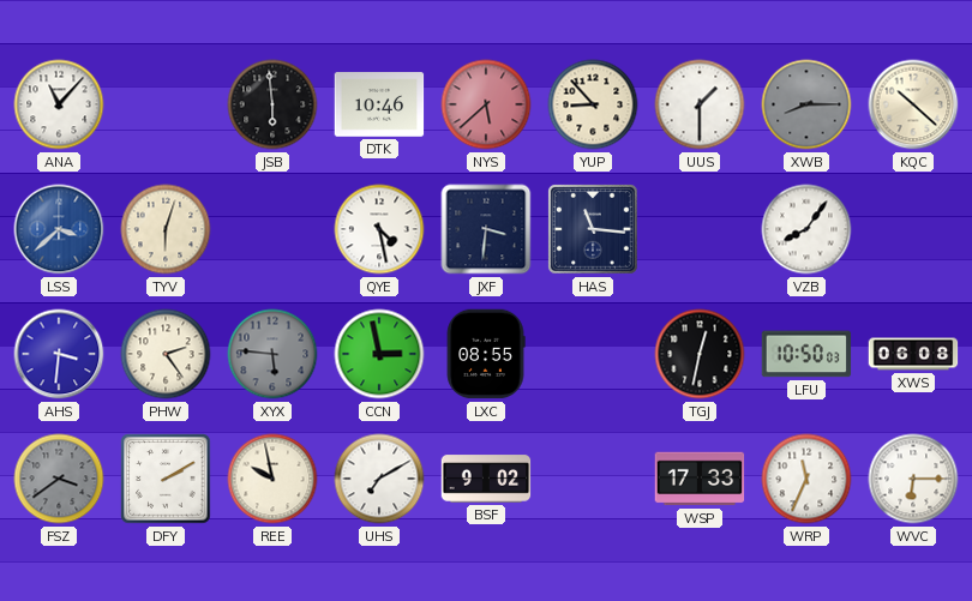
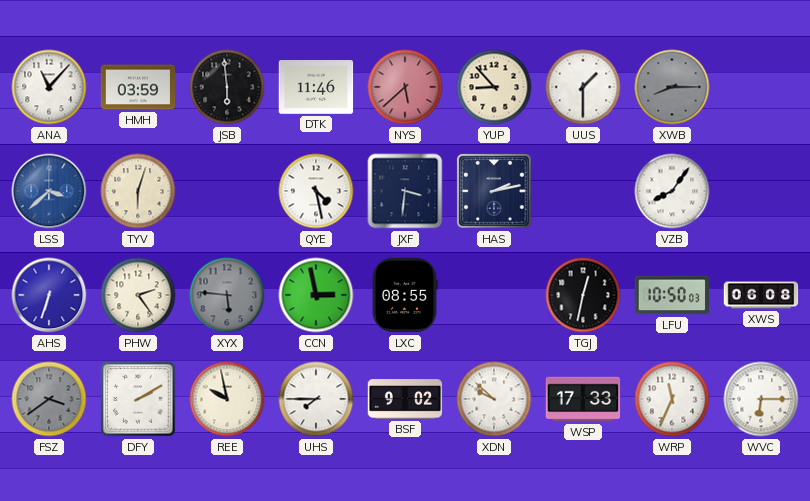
HMH: none -> 03:59
DTK: 10:46 -> 11:46
KQC: 10:22 -> none
HAS: 11:16 -> 2:13
AHS: 3:31 -> 6:33
UHS: 7:10 -> 7:45
XDN: none -> 9:52
